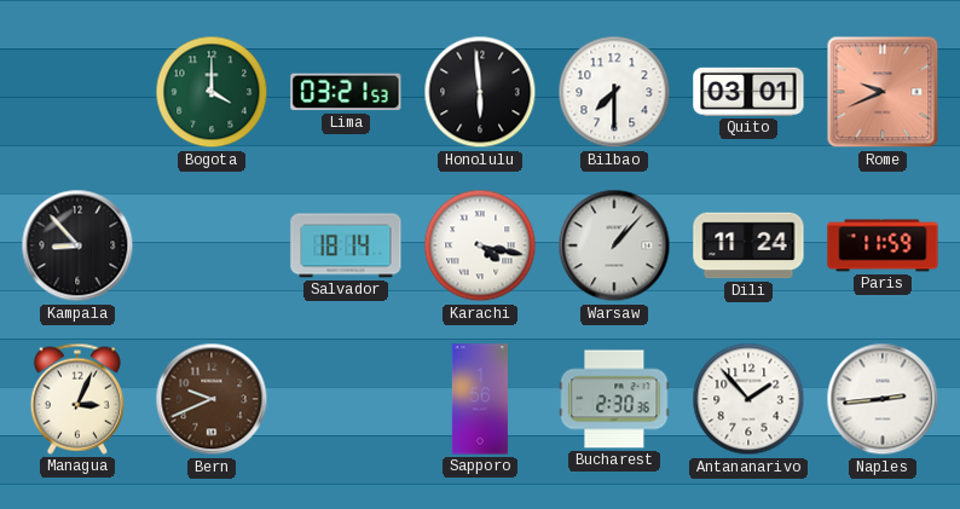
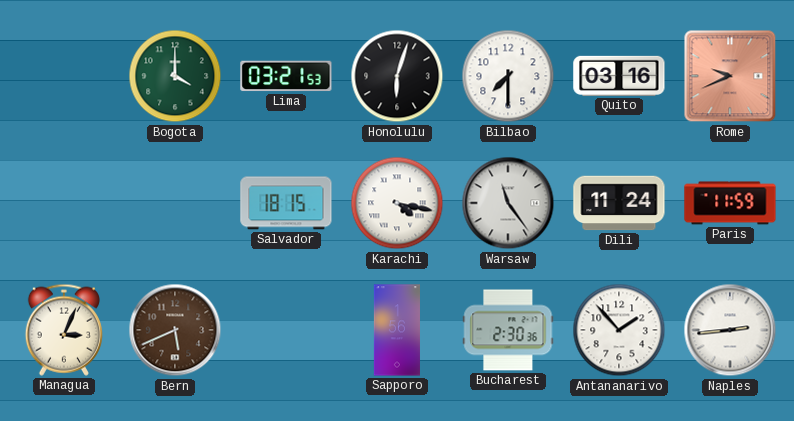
Honolulu: 5:59 -> 6:03
Quito: 03:01 -> 03:16
Kampala: 8:53 -> none
Salvador: 18:14 -> 18:15
Warsaw: 1:07 -> 11:24
Bern: 9:41 -> 5:41
